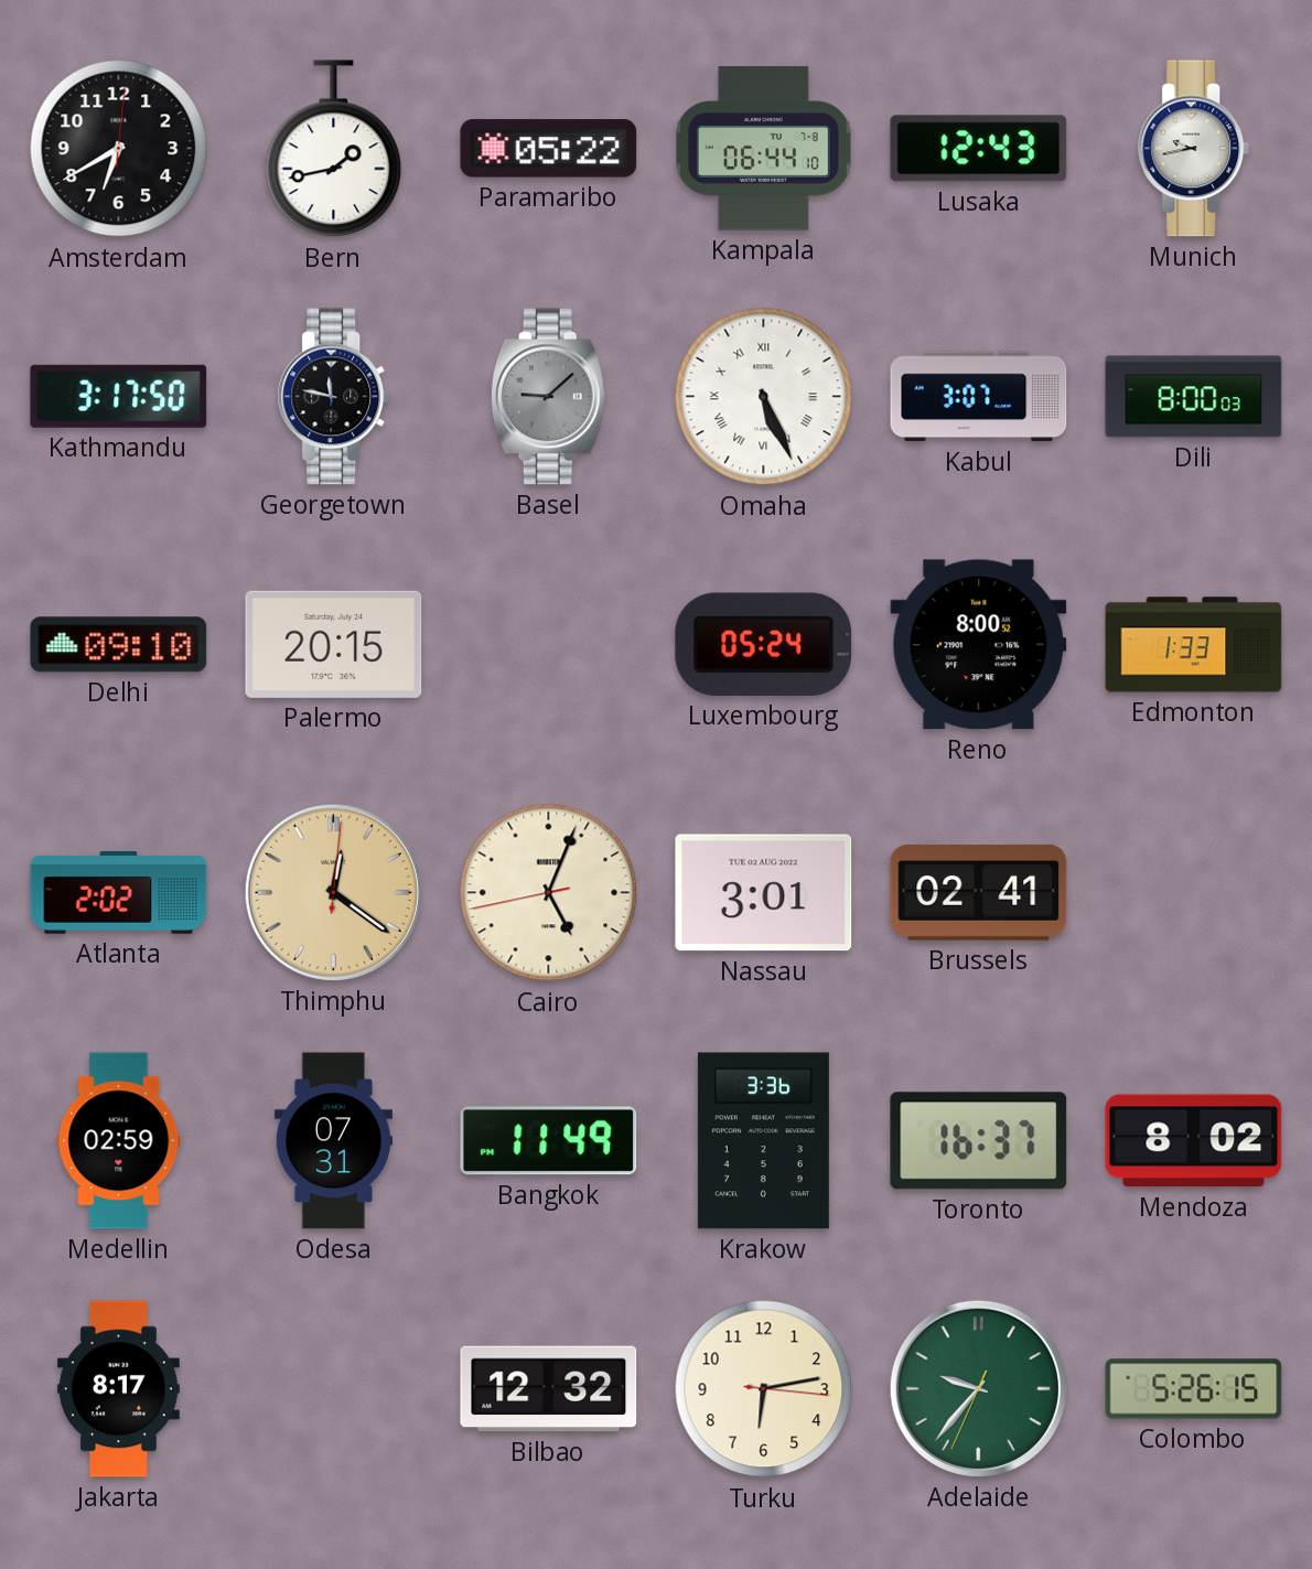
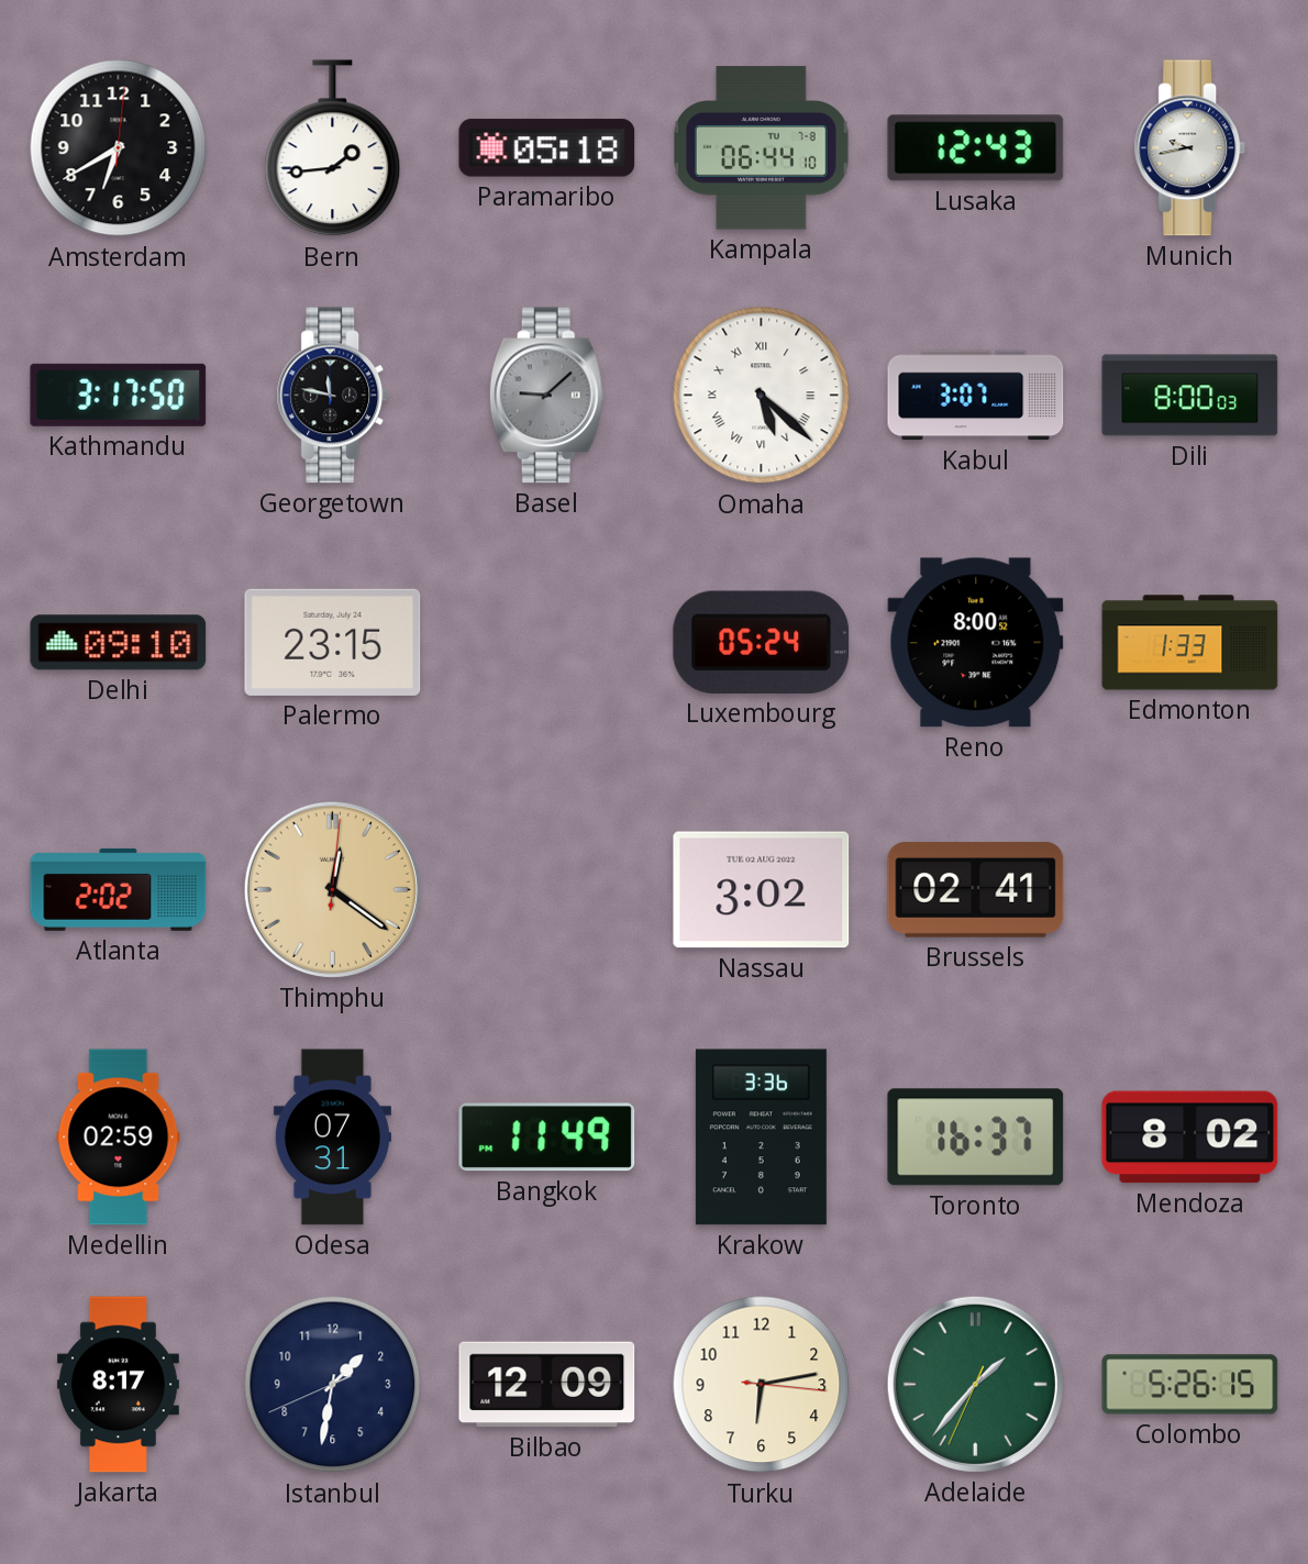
Bern: 1:43 -> 1:44
Paramaribo: 05:22 -> 05:18
Omaha: 5:26 -> 5:22
Palermo: 20:15 -> 23:15
Cairo: 5:03 -> none
Nassau: 3:01 -> 3:02
Istanbul: none -> 1:31
Bilbao: 12:32 -> 12:09
Adelaide: 9:36 -> 1:36
